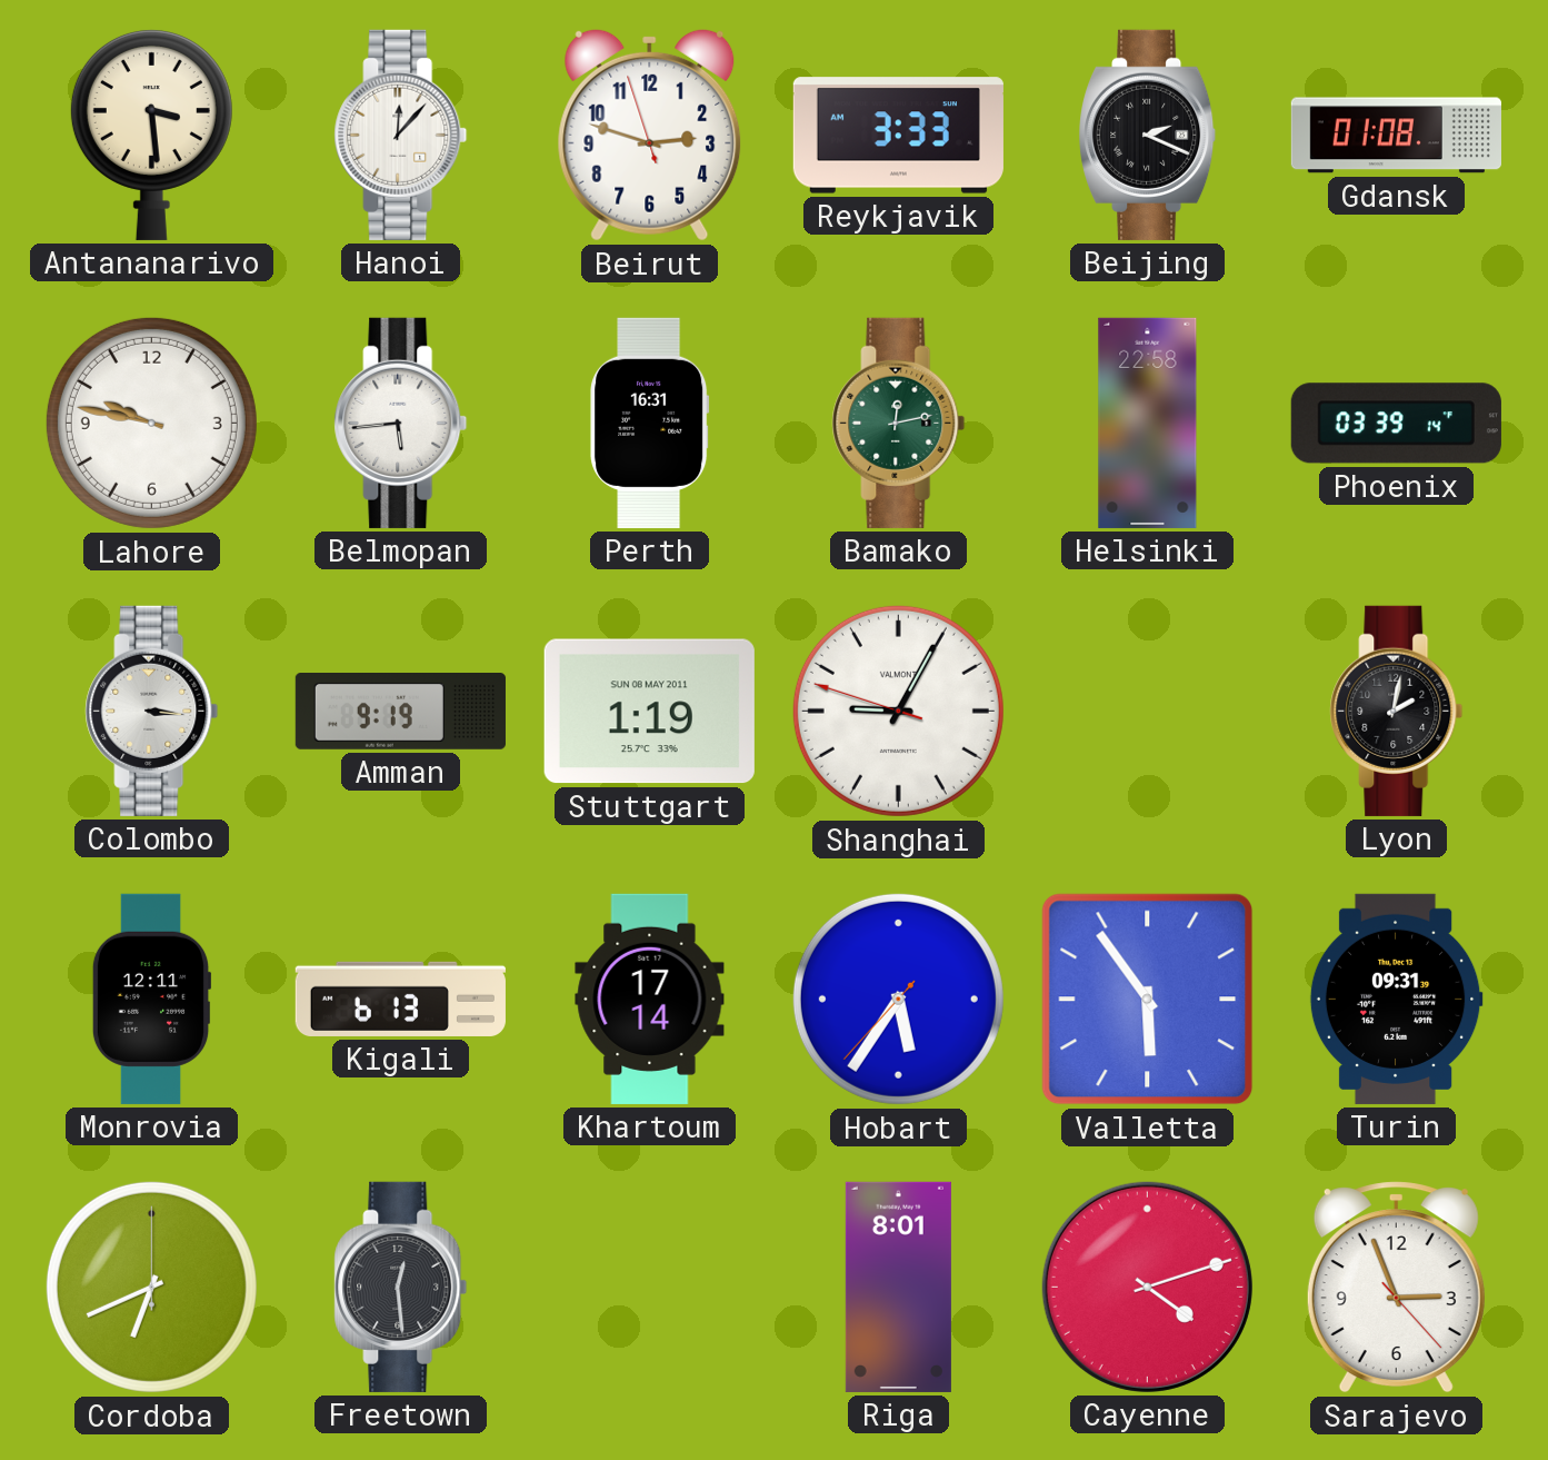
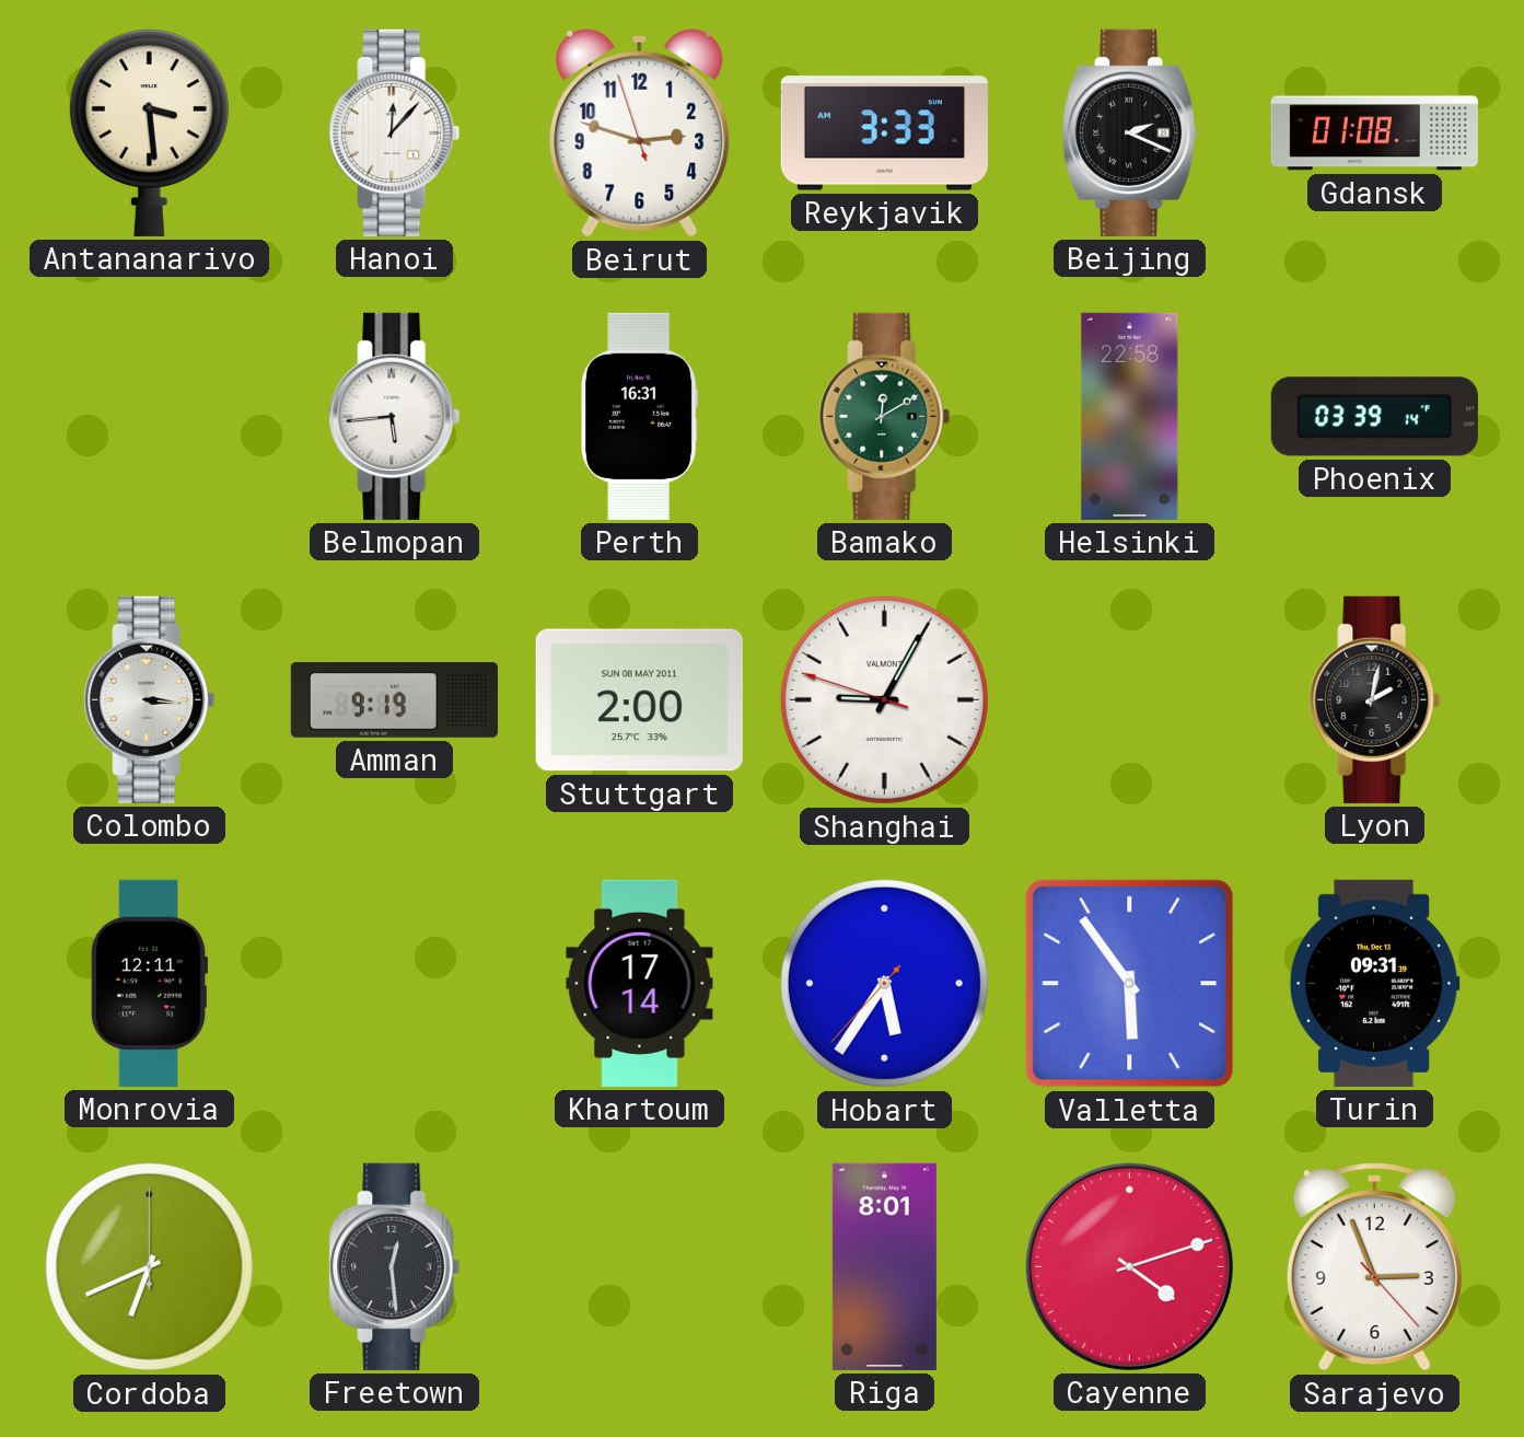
Lahore: 9:47 -> none
Bamako: 12:13 -> 12:10
Stuttgart: 1:19 -> 2:00
Kigali: 6:13 -> none
